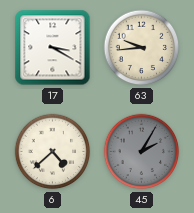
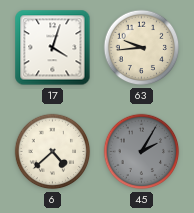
17: 3:20 -> 4:03
